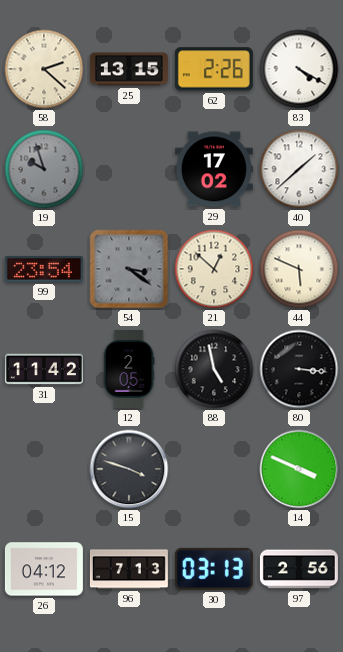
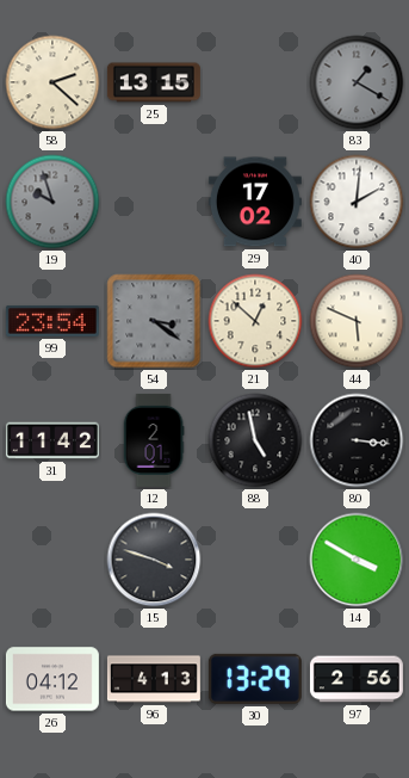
62: 2:26 -> none
83: 4:20 -> 1:20
83 dial: white -> grey
40: 1:38 -> 2:01
12: 2:05 -> 2:01
14: 3:49 -> 3:50
96: 7:13 -> 4:13
30: 03:13 -> 13:29
